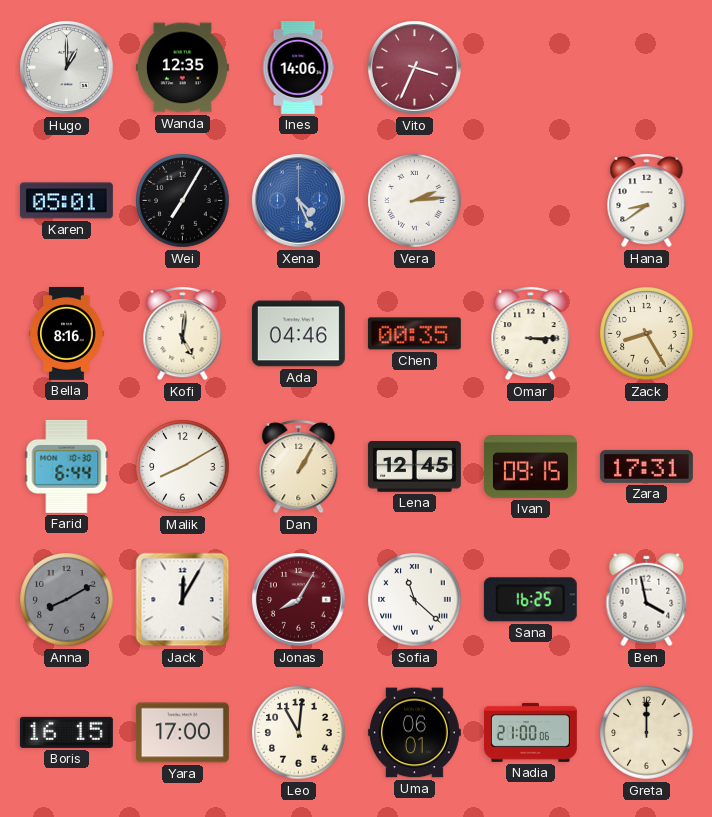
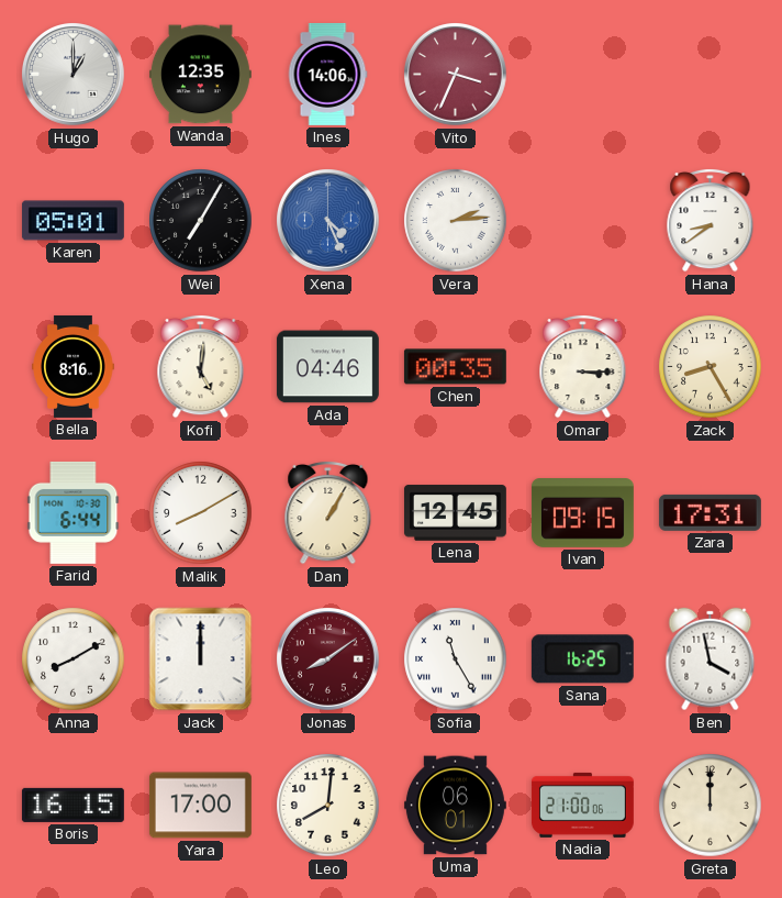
Anna dial: grey -> white
Jack: 12:05 -> 12:00
Jonas: 8:05 -> 8:09
Sofia: 11:22 -> 11:25
Leo: 11:01 -> 8:01
